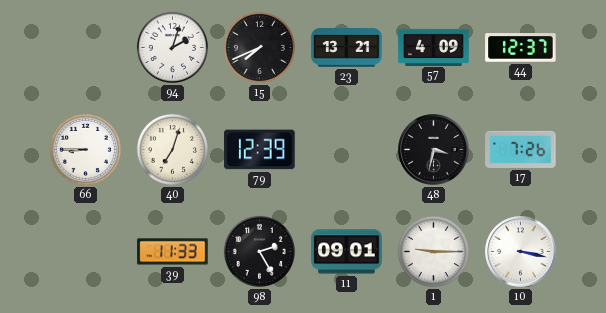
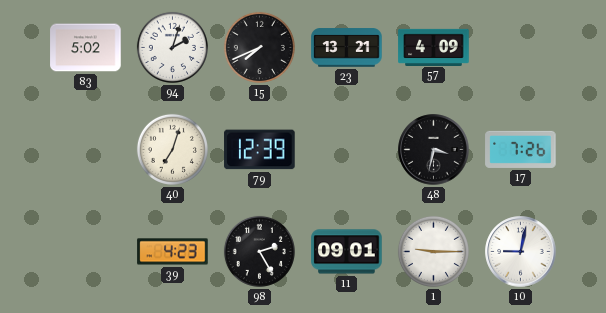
83: none -> 5:02
44: 12:37 -> none
66: 8:45 -> none
39: 11:33 -> 4:23
10: 3:17 -> 9:02
